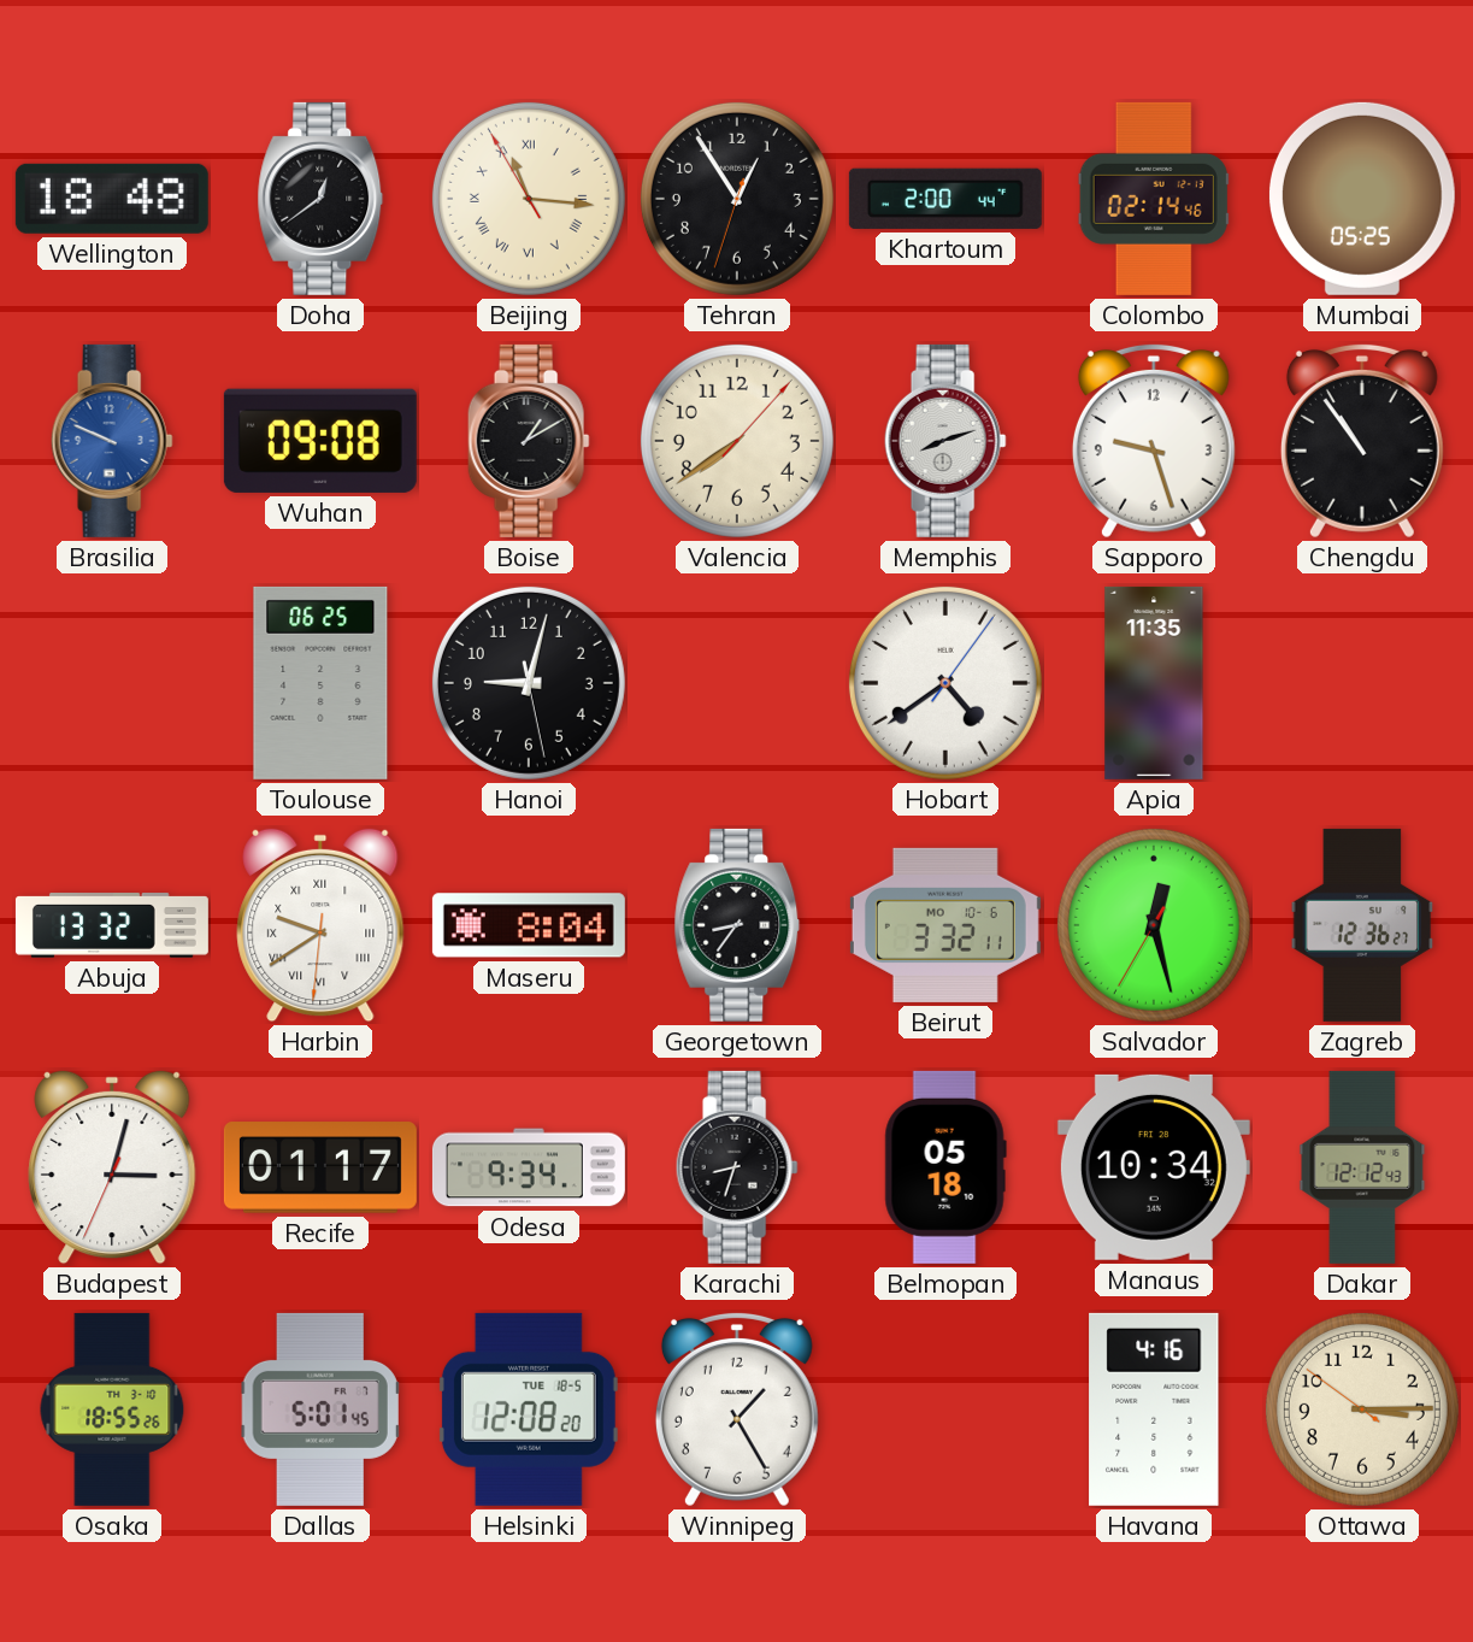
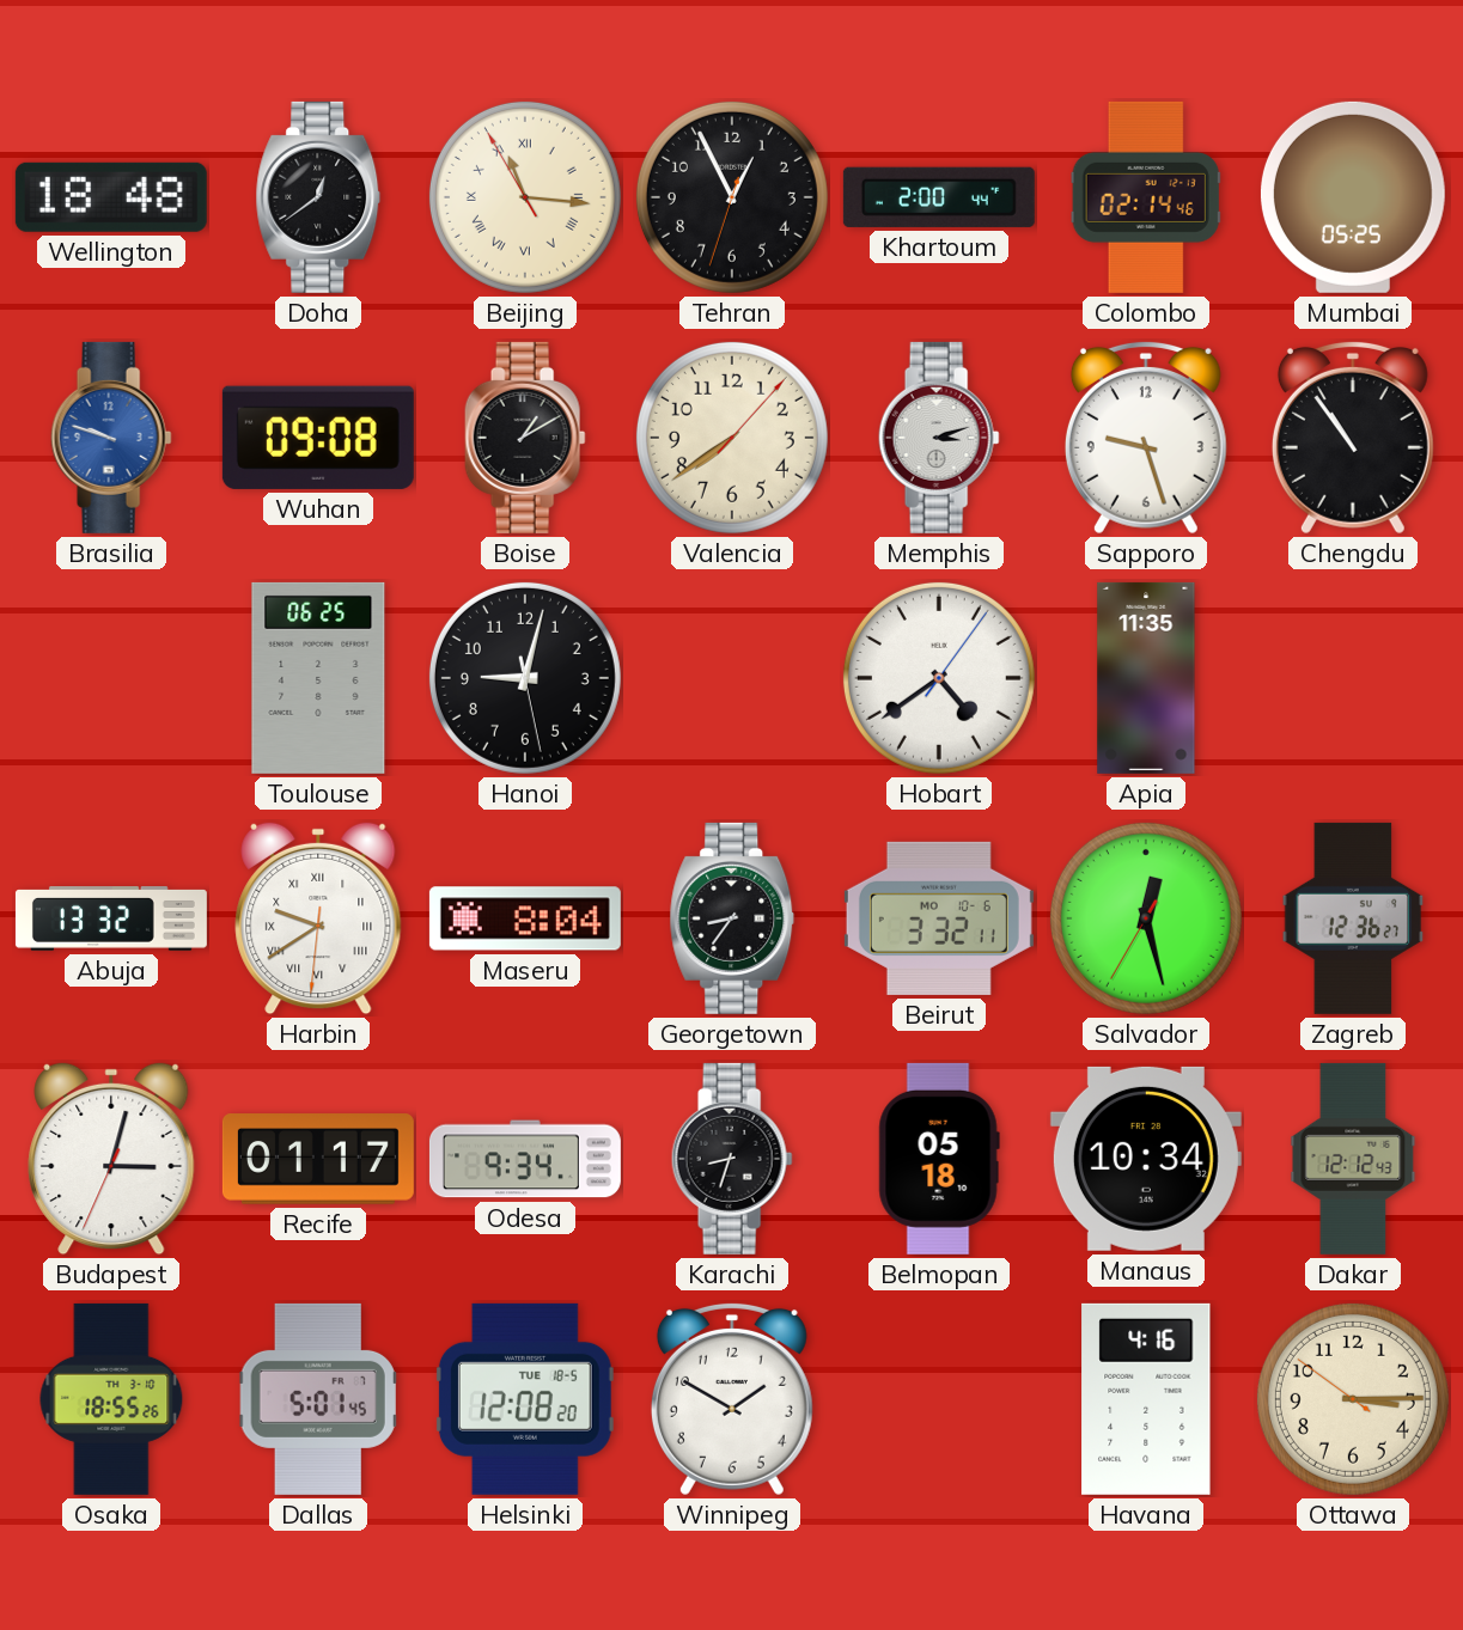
Tehran: 12:54 -> 12:55
Brasilia: 9:49 -> 9:48
Memphis: 8:12 -> 3:12
Winnipeg: 1:25 -> 1:50
